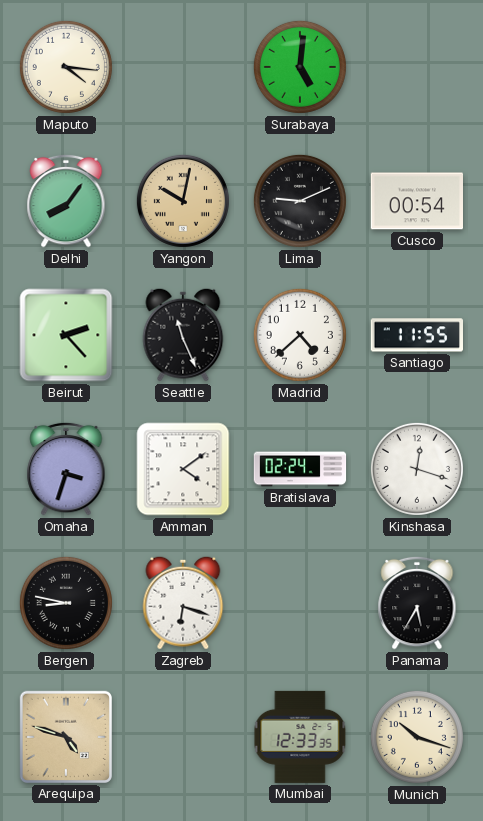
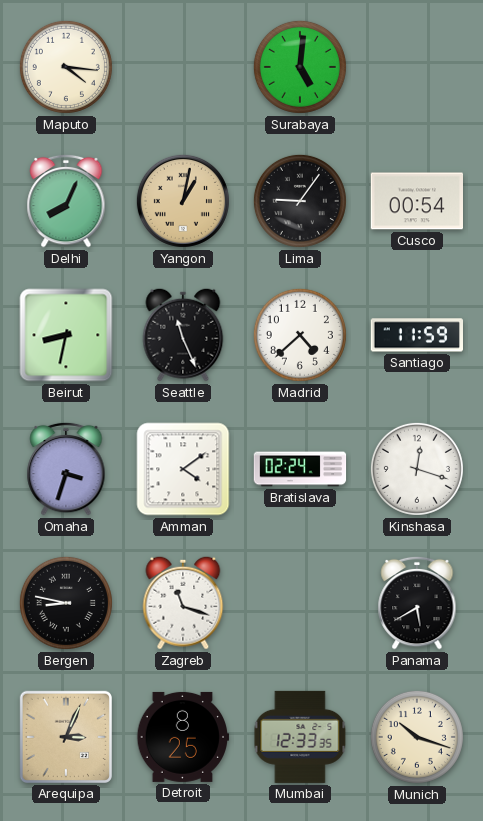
Delhi: 8:06 -> 8:04
Yangon: 10:02 -> 1:02
Lima: 9:11 -> 9:06
Beirut: 2:23 -> 8:32
Santiago: 11:55 -> 11:59
Zagreb: 6:18 -> 11:18
Panama: 5:35 -> 5:40
Arequipa: 4:48 -> 3:04
Detroit: none -> 8:25
